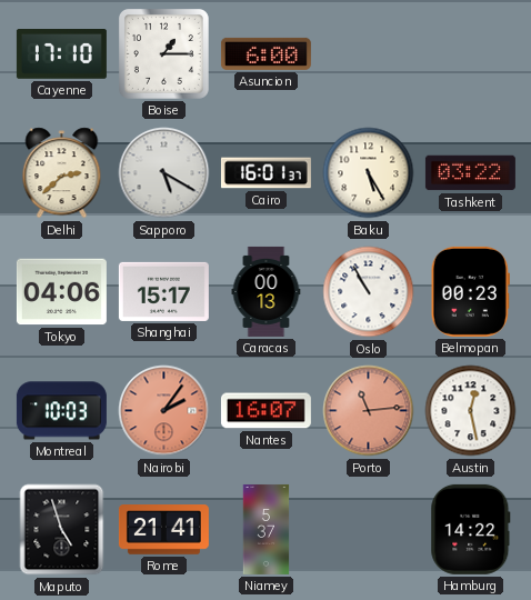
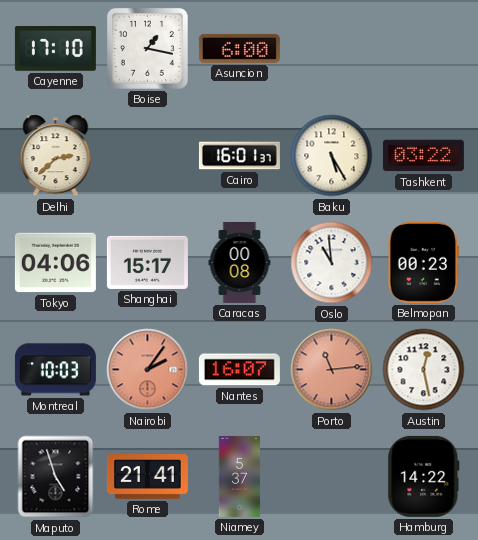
Boise: 1:15 -> 1:17
Sapporo: 5:20 -> none
Caracas: 00:13 -> 00:08
Oslo: 10:55 -> 10:59
